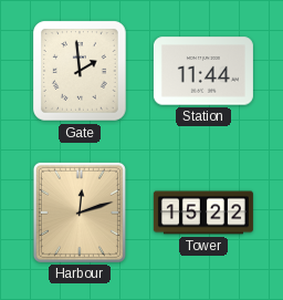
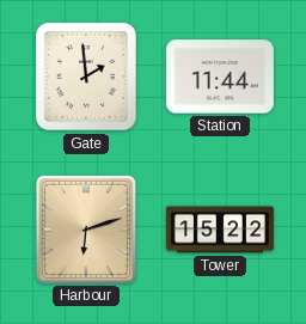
Harbour: 12:12 -> 6:12
